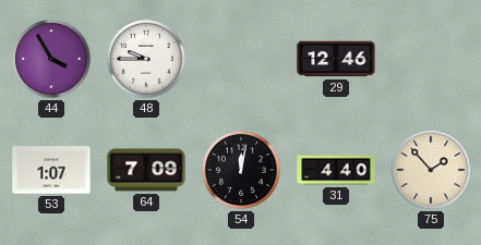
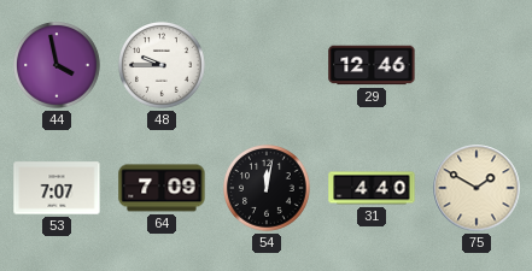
44: 3:55 -> 3:58
53: 1:07 -> 7:07
75: 1:53 -> 1:50
